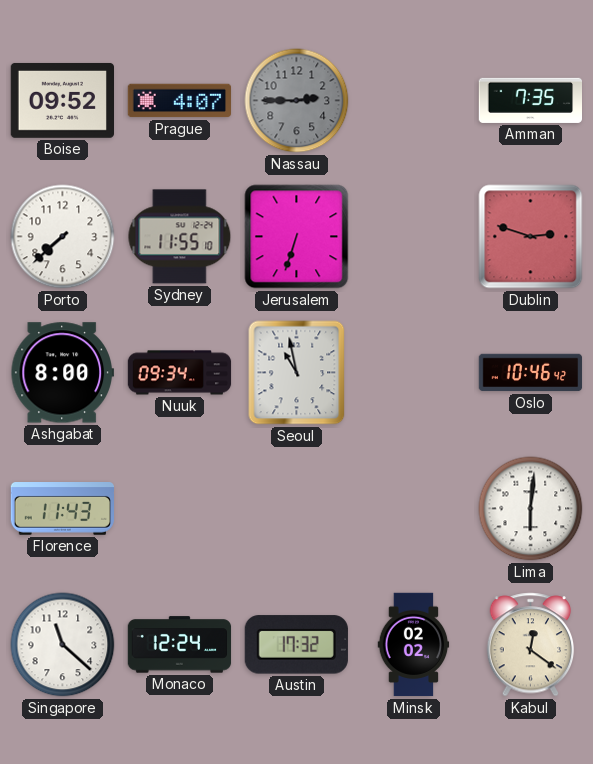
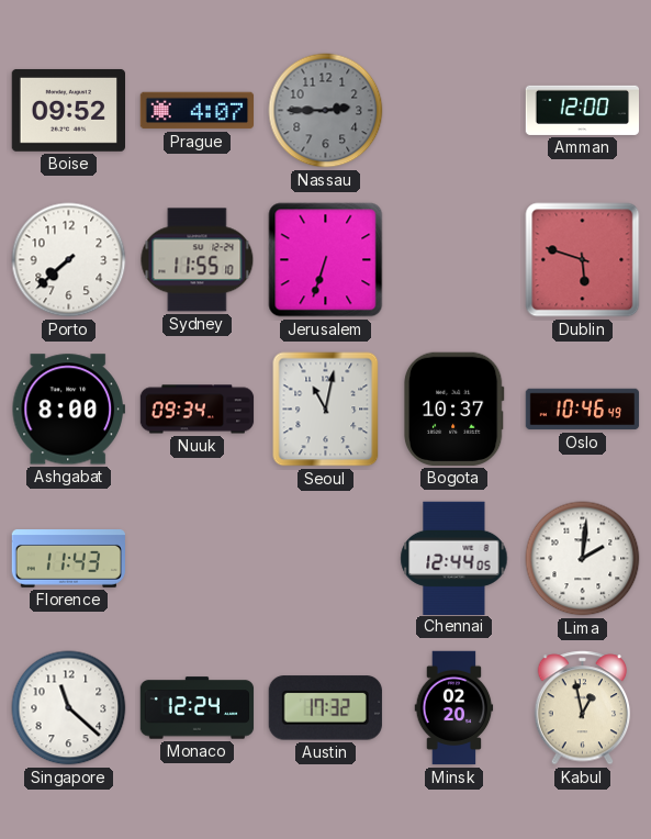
Amman: 7:35 -> 12:00
Dublin: 2:48 -> 5:48
Seoul: 10:58 -> 11:02
Bogota: none -> 10:37
Oslo: 10:46:42 -> 10:46:49
Chennai: none -> 12:44
Lima: 6:01 -> 2:01
Minsk: 02:02 -> 02:20
Kabul: 12:21 -> 12:58
